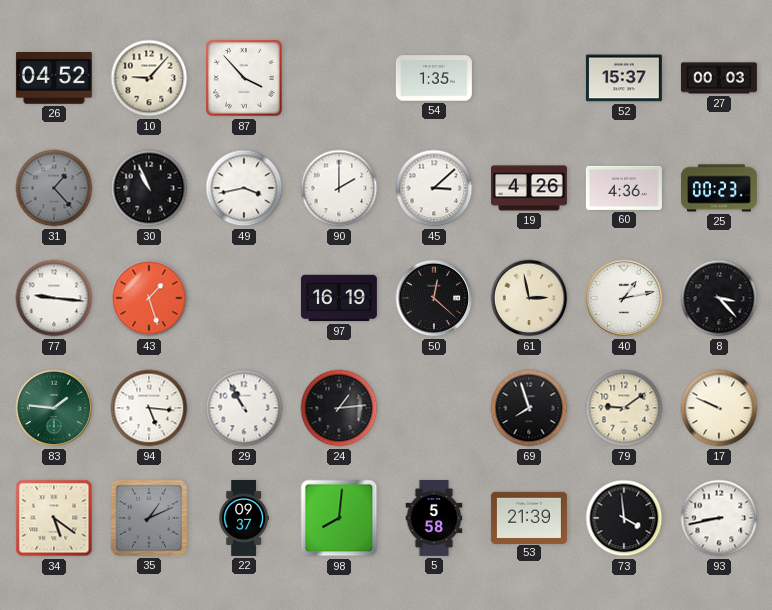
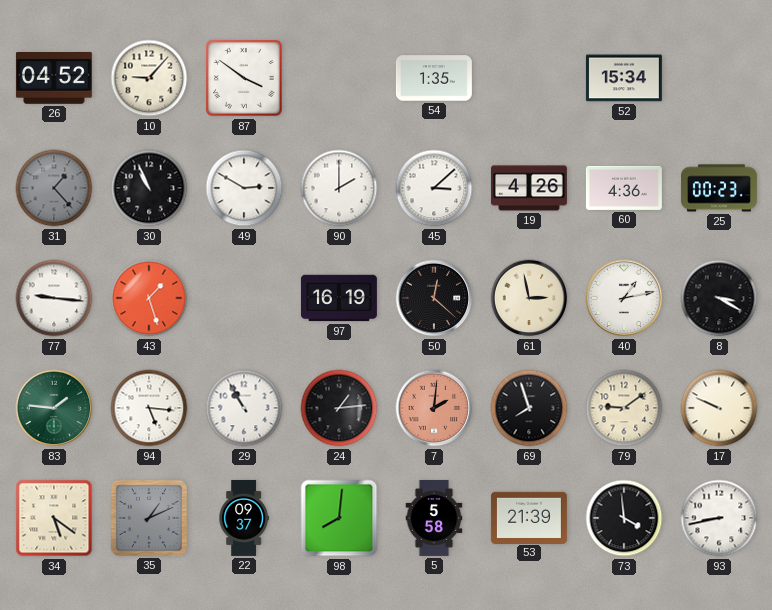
87: 3:53 -> 3:51
52: 15:37 -> 15:34
27: 00:03 -> none
49: 3:43 -> 2:50
8: 3:23 -> 3:20
7: none -> 2:01
